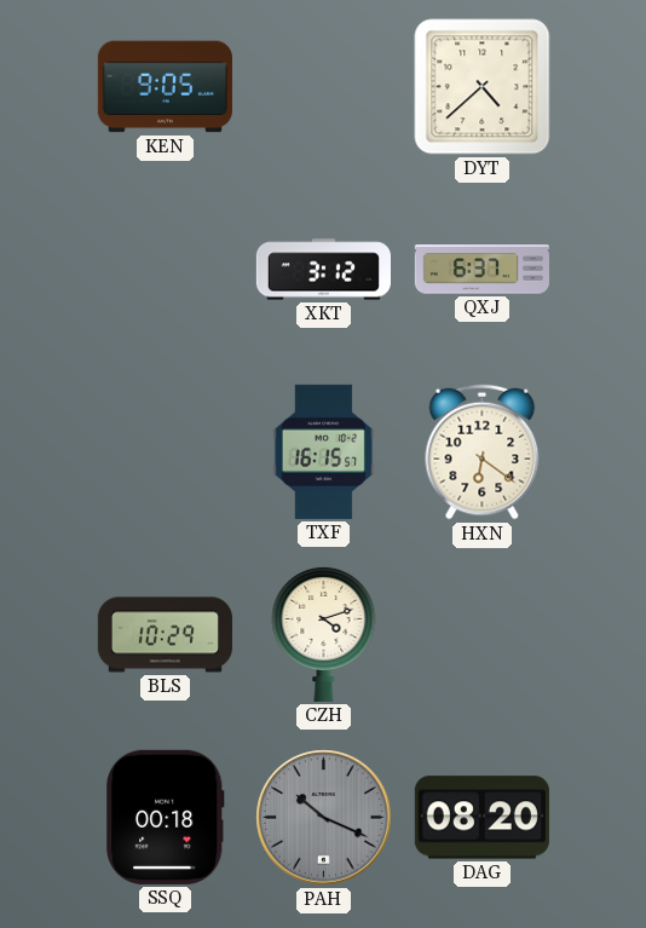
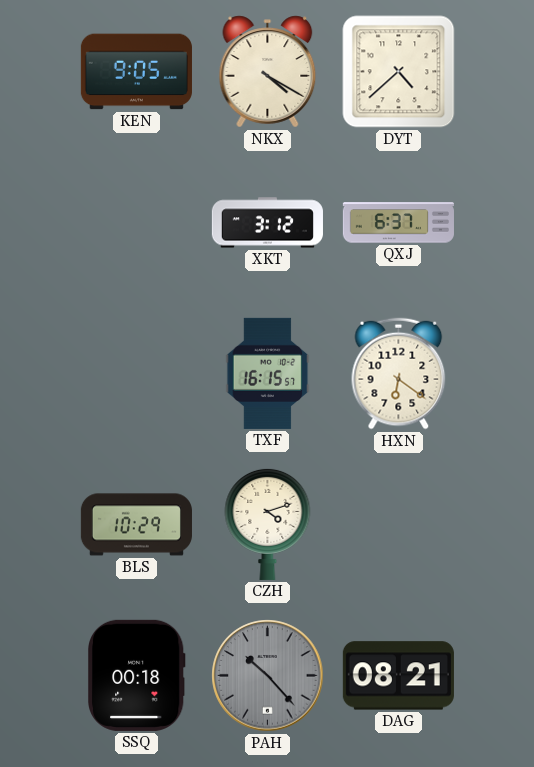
NKX: none -> 4:20
PAH: 10:19 -> 10:23
DAG: 08:20 -> 08:21
